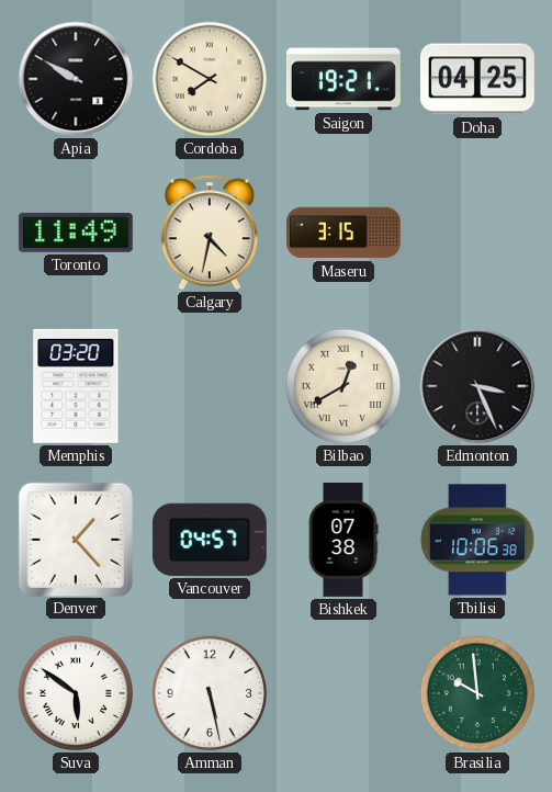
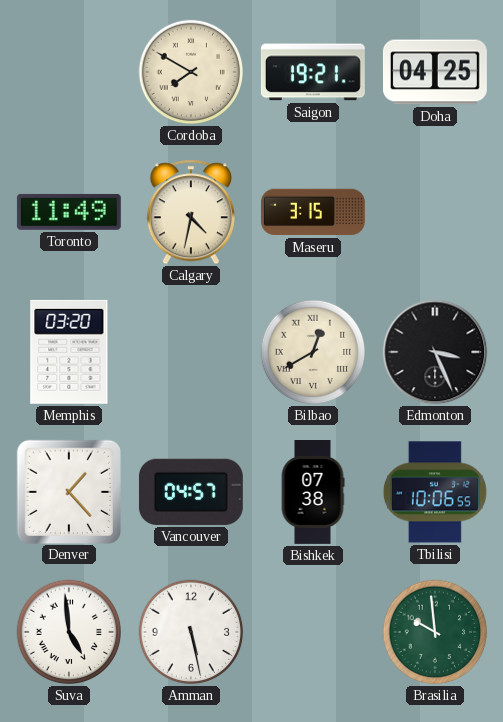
Apia: 9:50 -> none
Tbilisi: 10:06:38 -> 10:06:55
Suva: 5:51 -> 4:59
